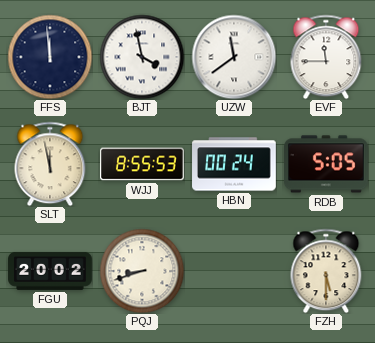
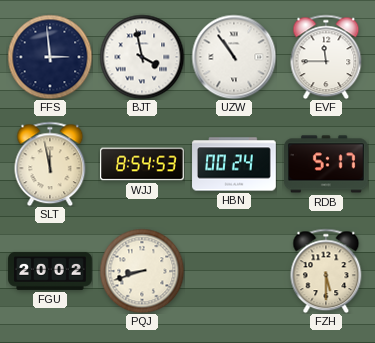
FFS: 11:59 -> 2:59
UZW: 11:39 -> 10:54
WJJ: 8:55 -> 8:54
RDB: 5:05 -> 5:17
